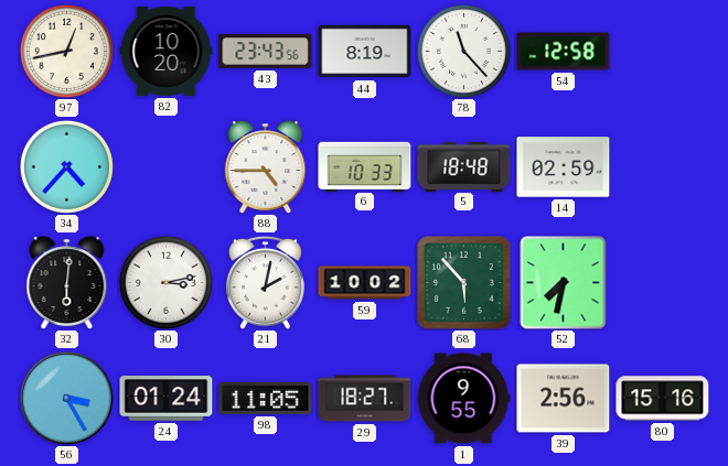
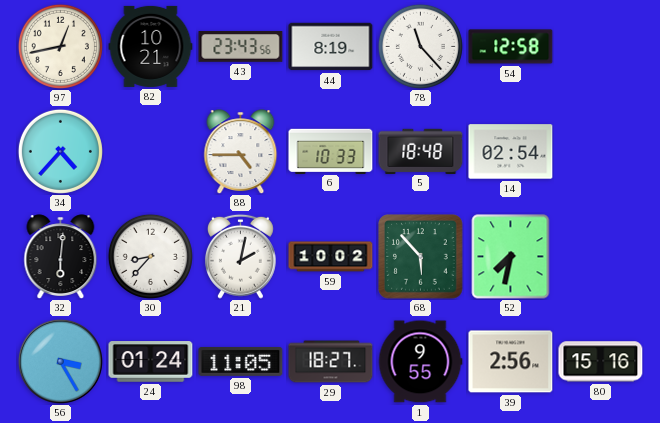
82: 10:20 -> 10:21
14: 02:59 -> 02:54
30: 3:13 -> 8:37
